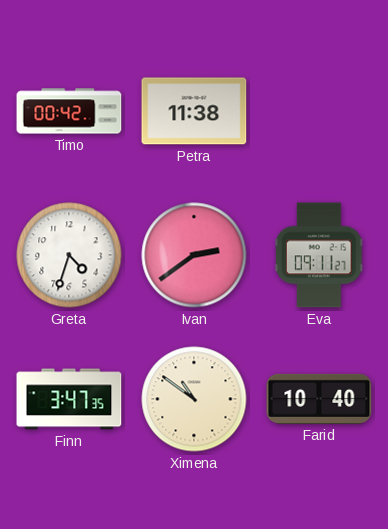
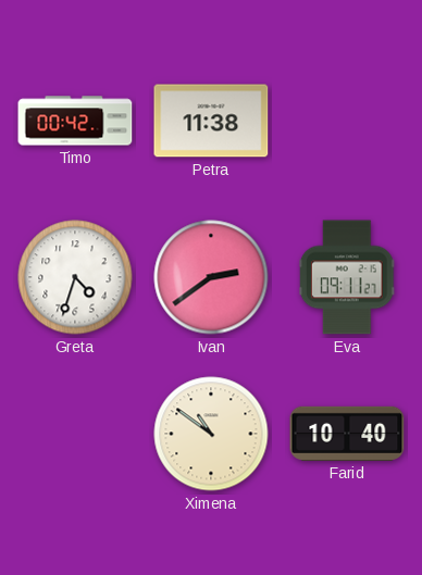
Finn: 3:47 -> none
